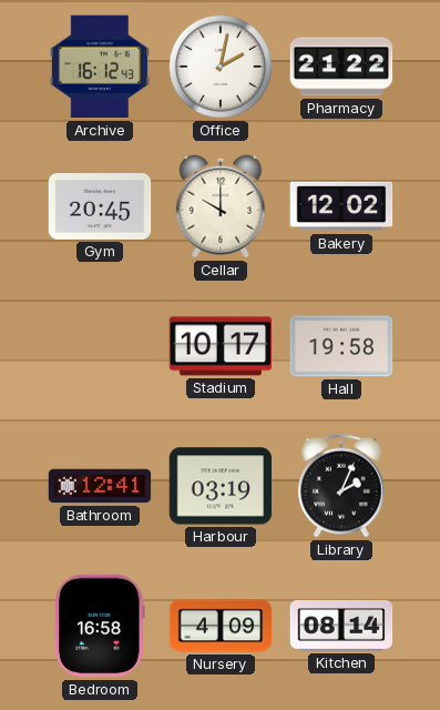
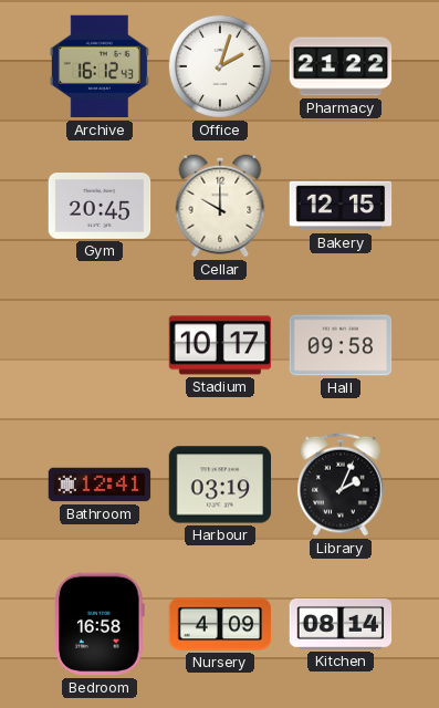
Office: 2:02 -> 2:03
Bakery: 12:02 -> 12:15
Hall: 19:58 -> 09:58
